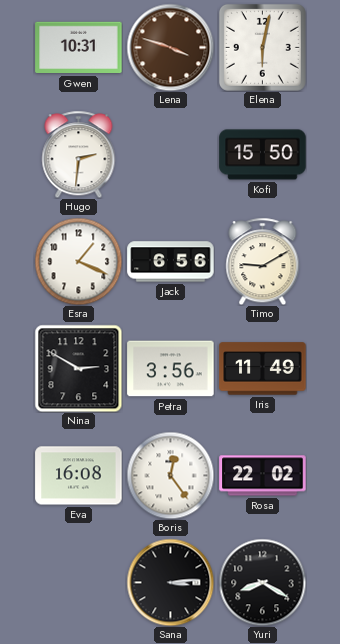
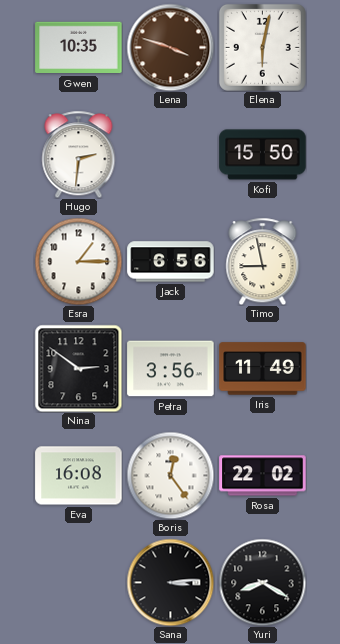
Gwen: 10:31 -> 10:35
Esra: 1:19 -> 1:15
Timo: 9:10 -> 8:58
Nina: 2:50 -> 2:51
